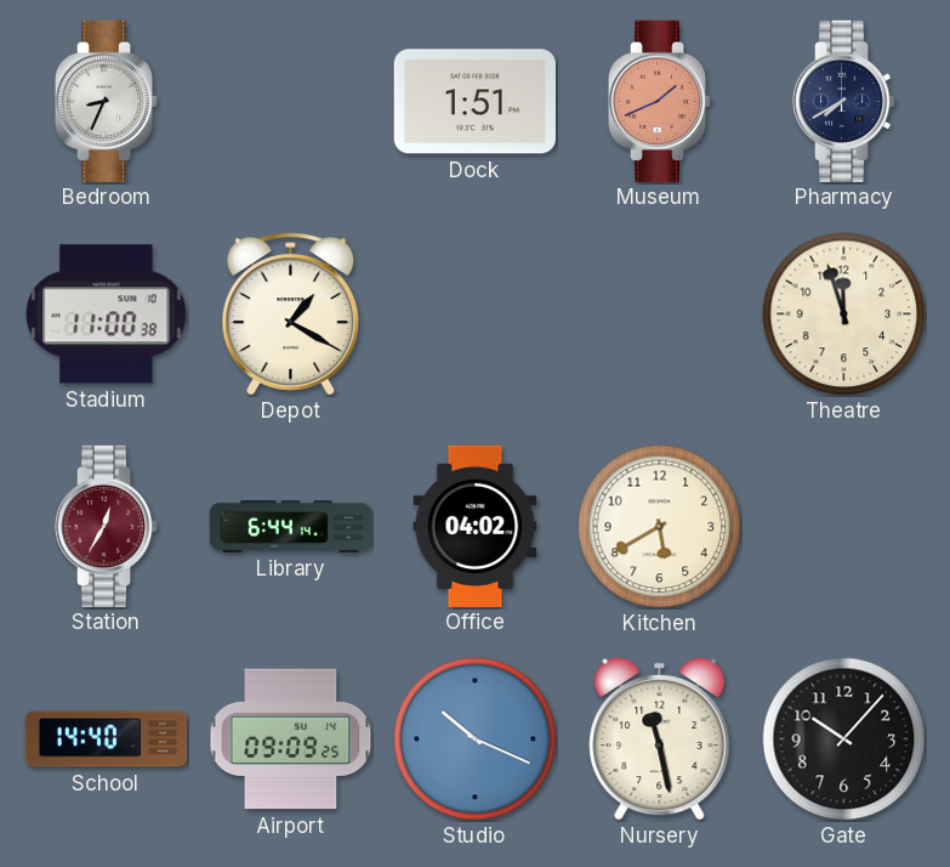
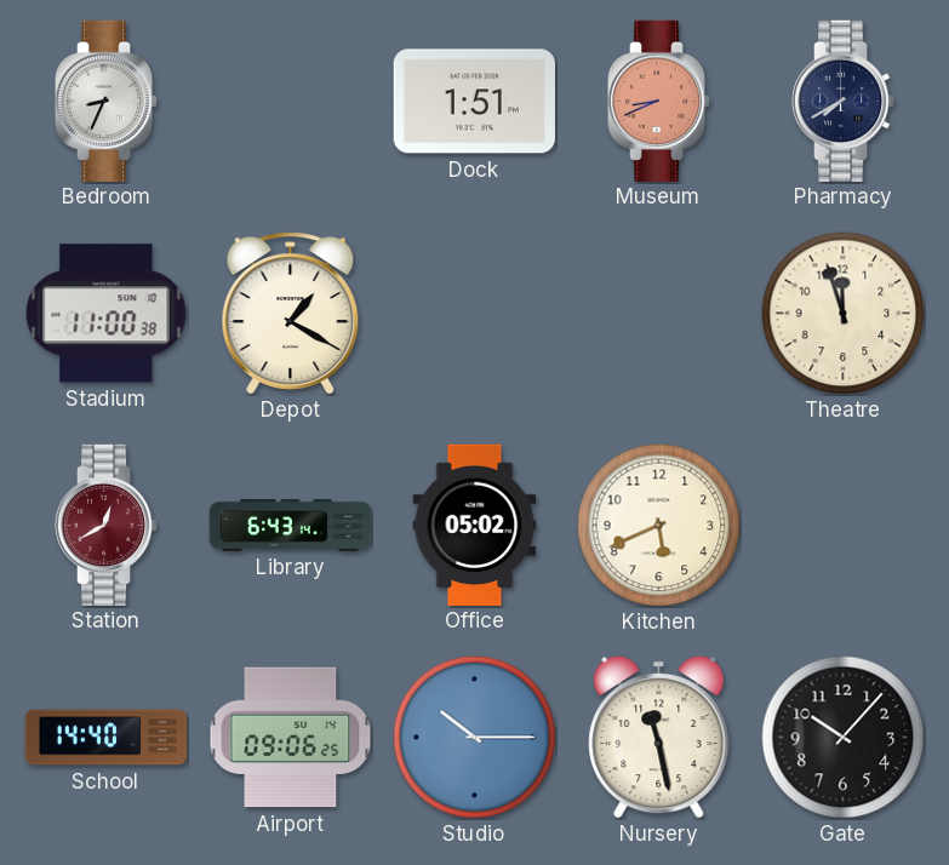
Museum: 1:41 -> 8:41
Station: 12:35 -> 12:40
Library: 6:44 -> 6:43
Office: 04:02 -> 05:02
Kitchen: 5:40 -> 5:41
Airport: 09:09 -> 09:06
Studio: 10:19 -> 10:15
